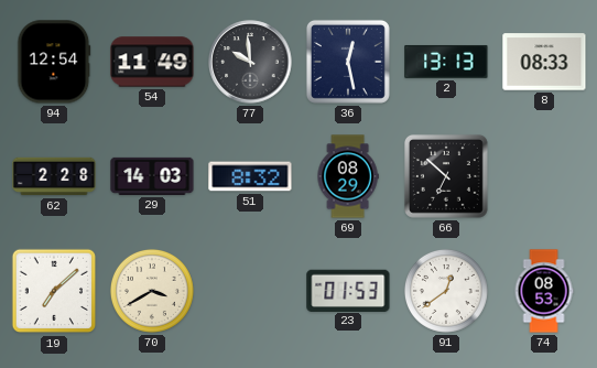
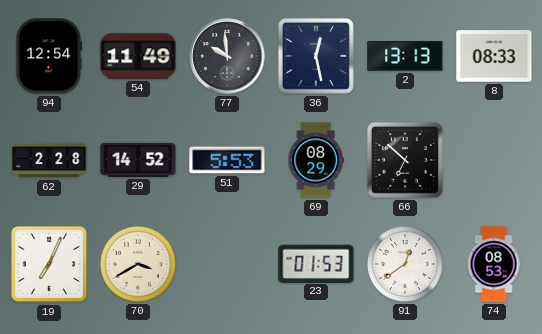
29: 14:03 -> 14:52
51: 8:32 -> 5:53
19: 7:08 -> 7:04
